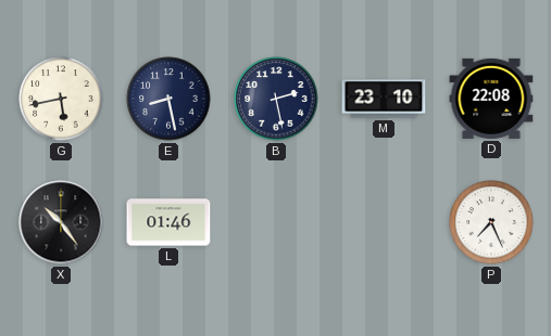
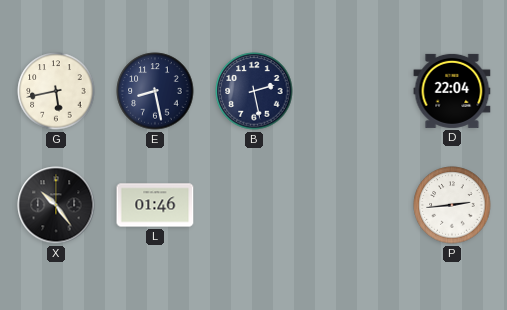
M: 23:10 -> none
D: 22:08 -> 22:04
P: 7:26 -> 2:44
